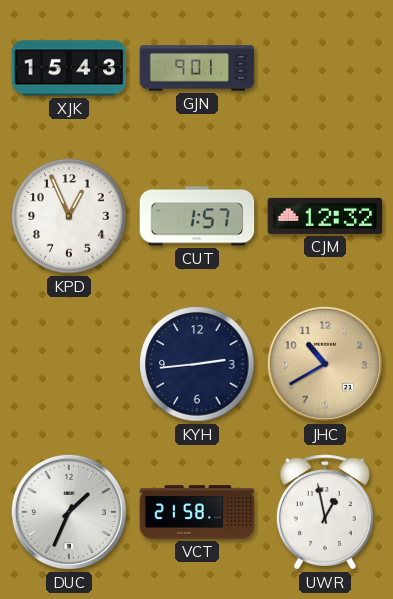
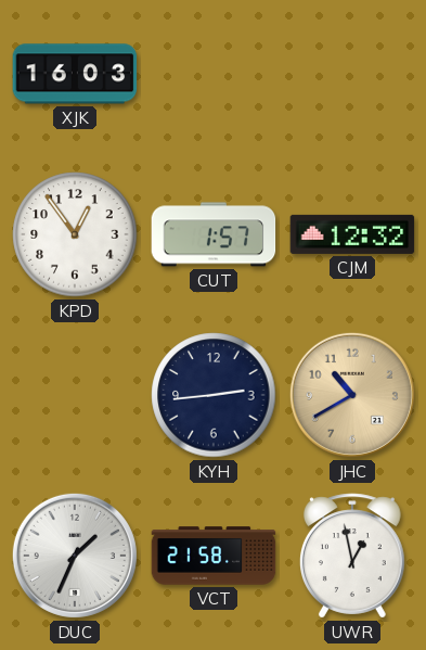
XJK: 15:43 -> 16:03
GJN: 9:01 -> none
KPD: 12:56 -> 12:54
